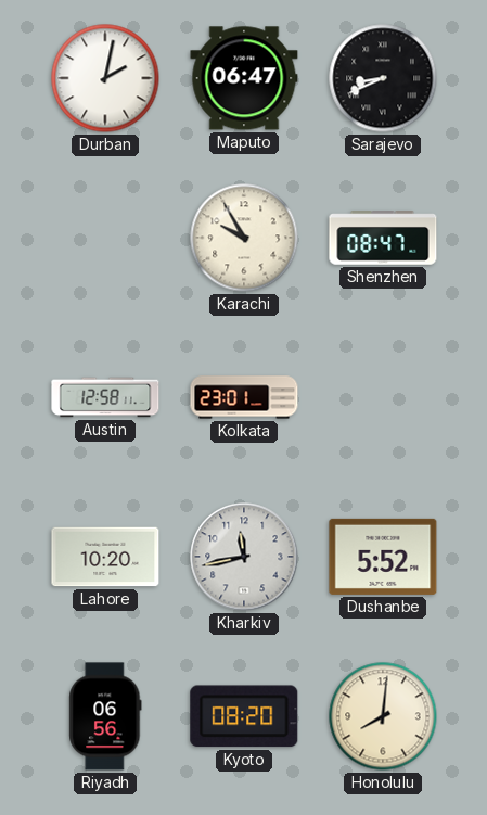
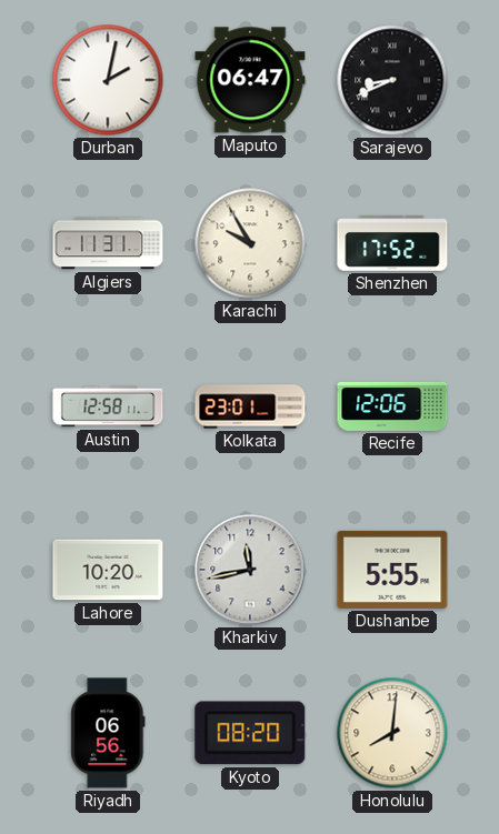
Algiers: none -> 11:31
Shenzhen: 08:47 -> 17:52
Recife: none -> 12:06
Dushanbe: 5:52 -> 5:55
